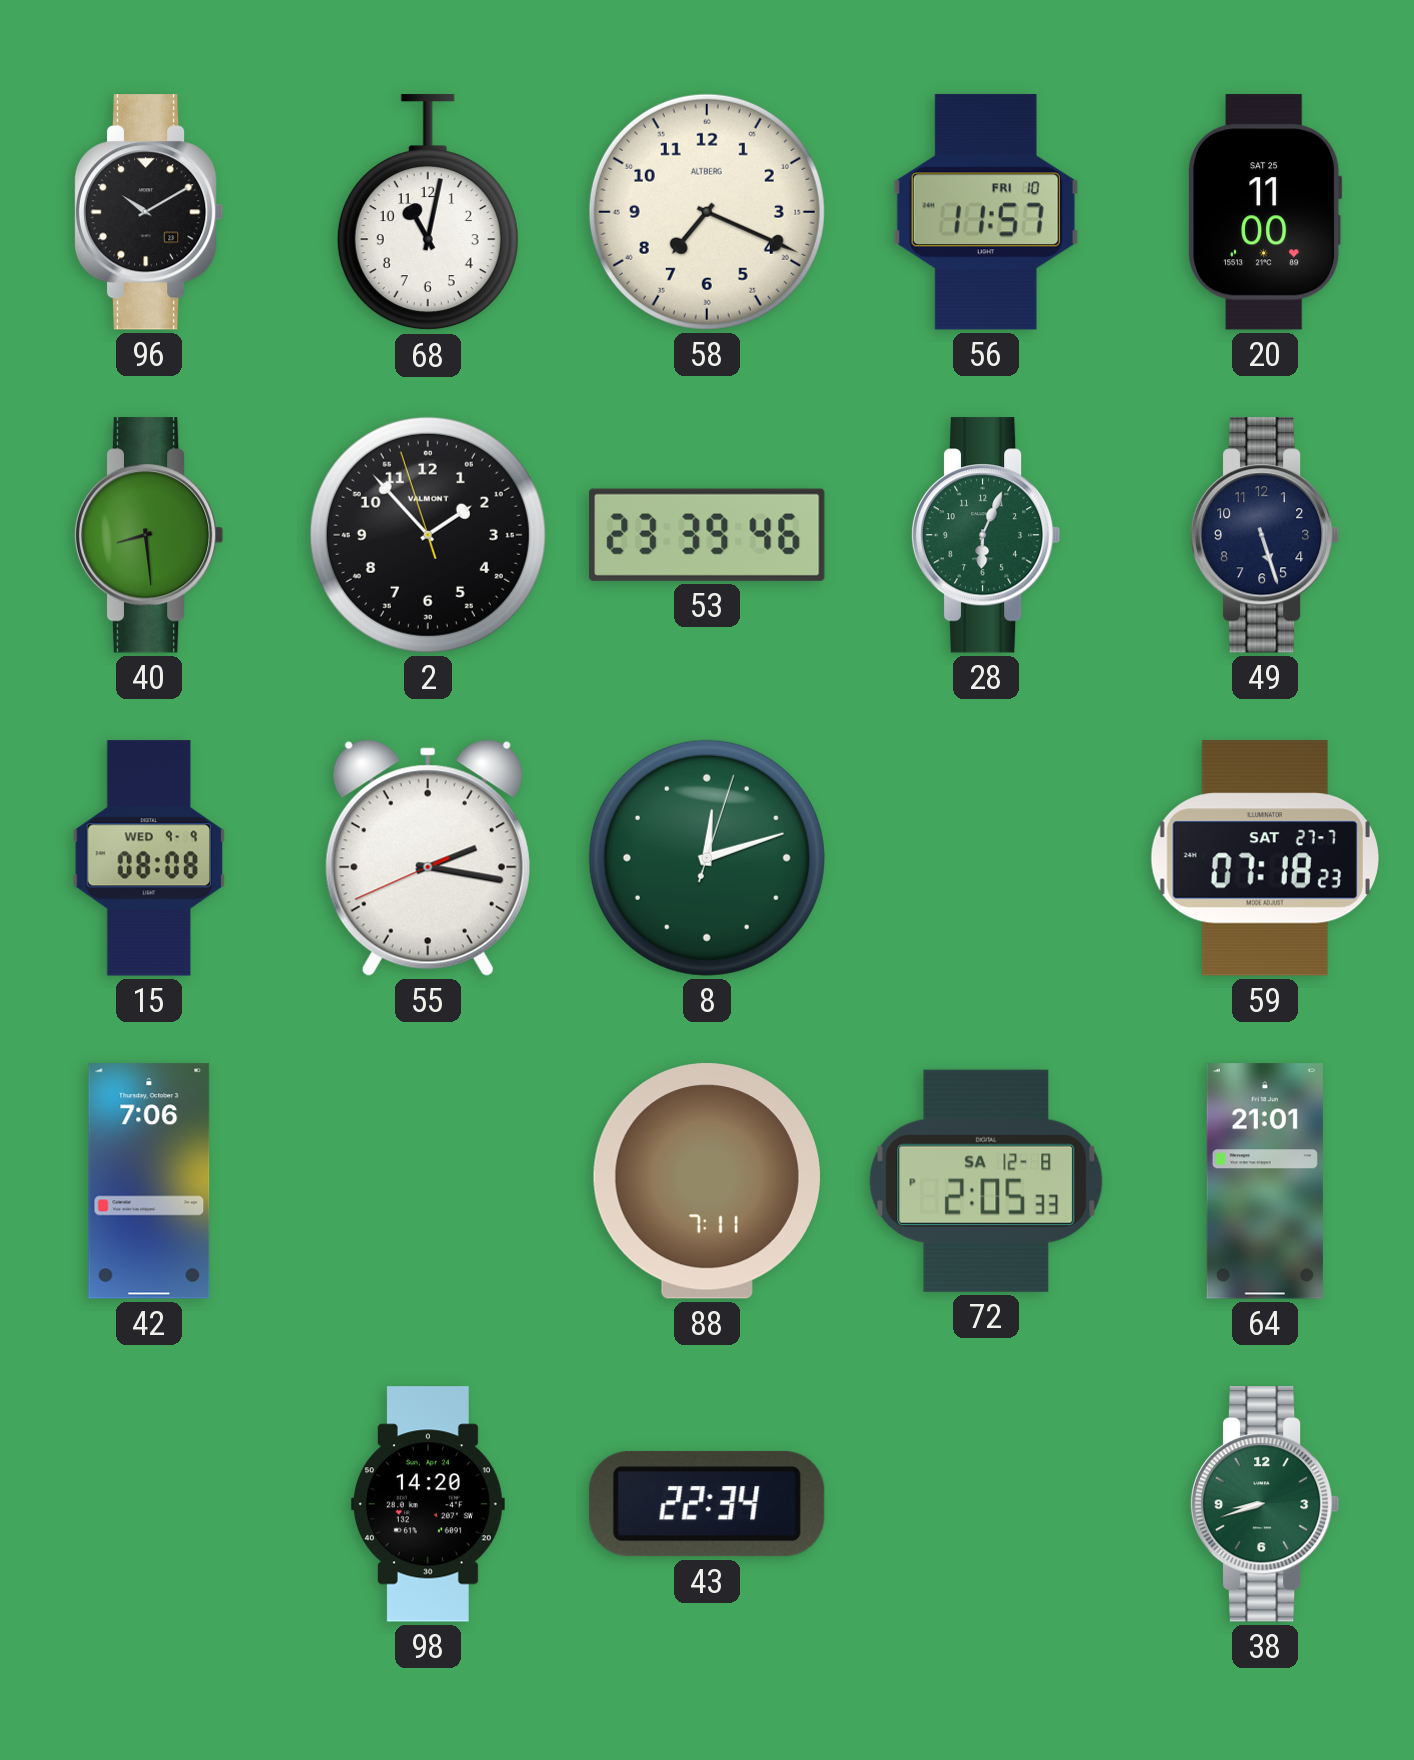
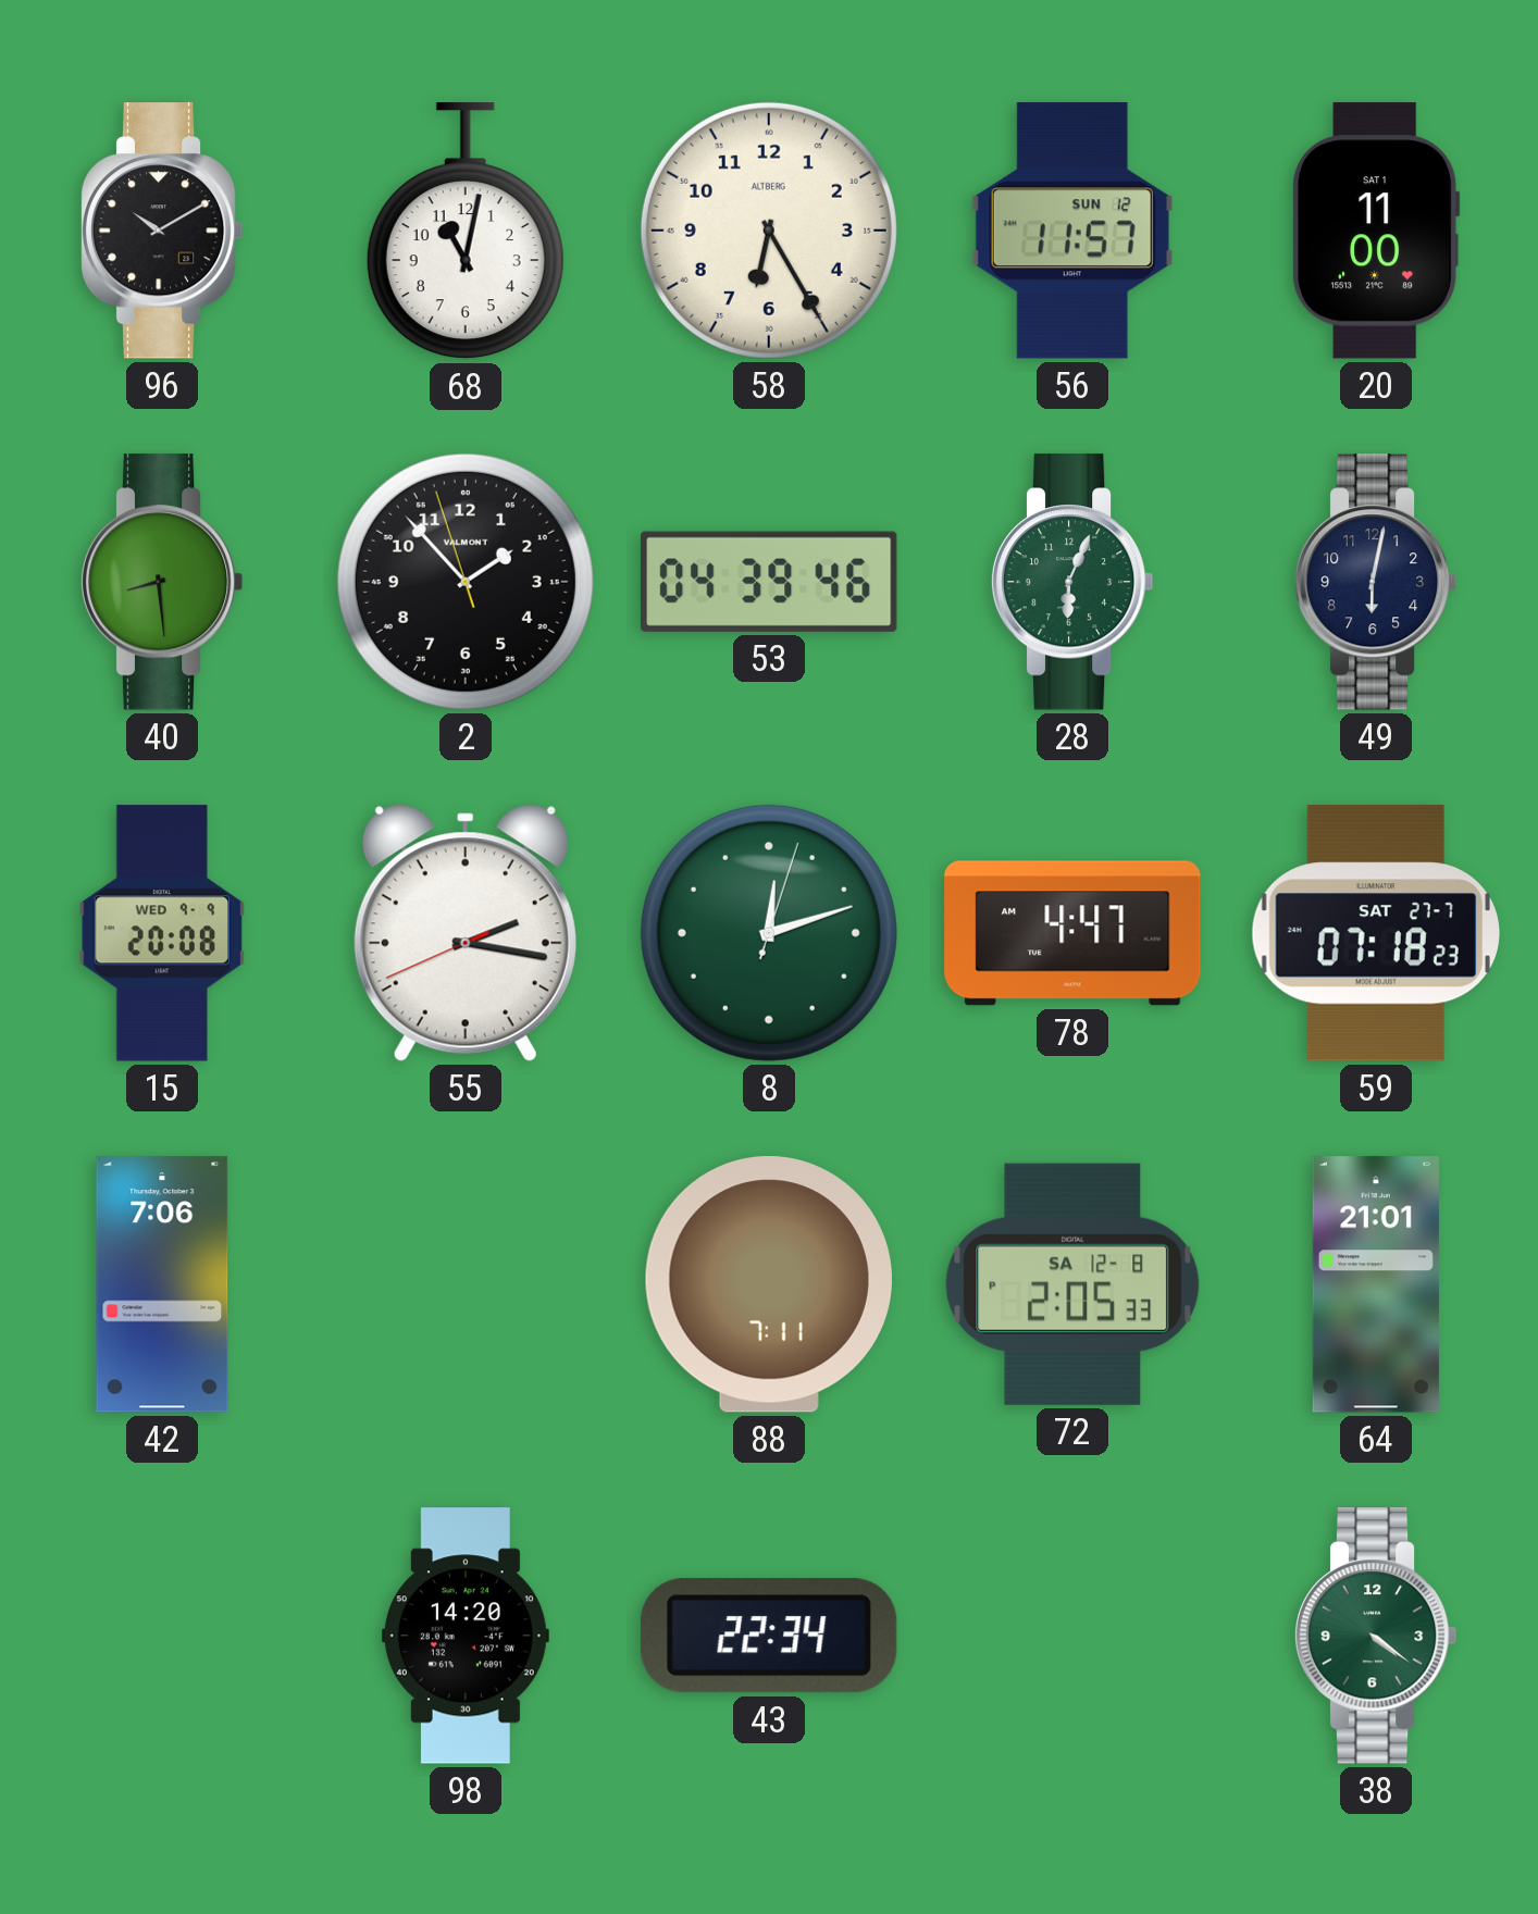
58: 7:19 -> 6:25
56 date: FRI 10 -> SUN 12
20 date: SAT 25 -> SAT 1
53: 23:39 -> 04:39
49: 5:27 -> 6:02
15: 08:08 -> 20:08
78: none -> 4:47
38: 8:42 -> 4:21
